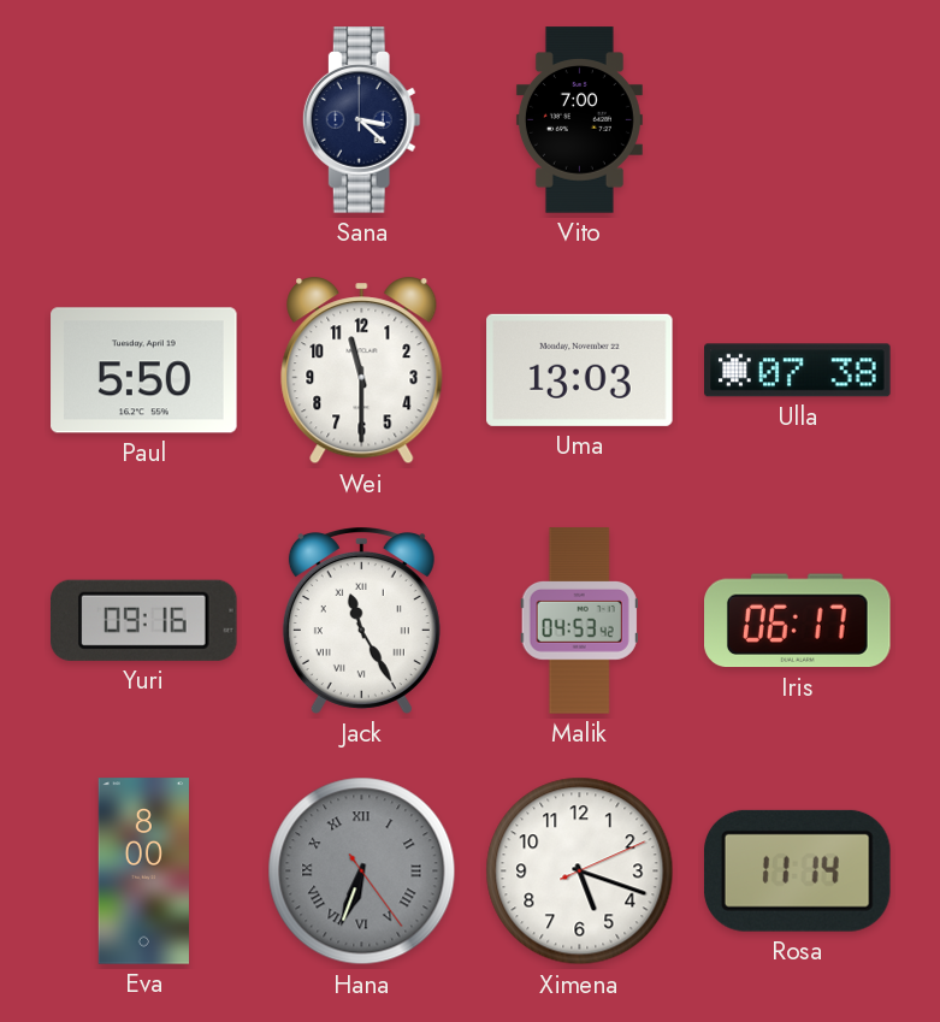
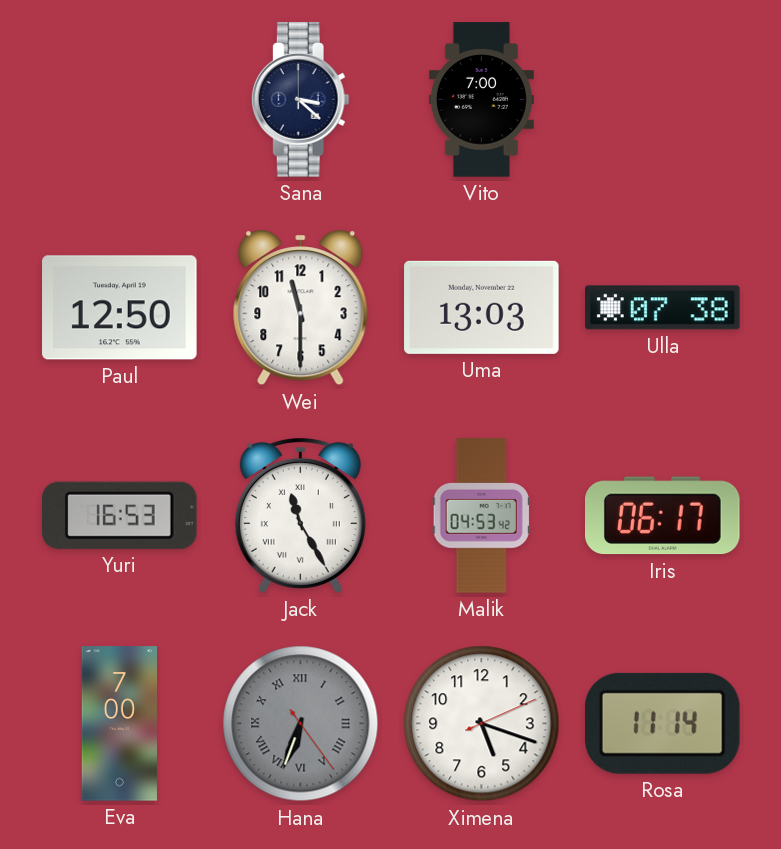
Paul: 5:50 -> 12:50
Yuri: 09:16 -> 16:53
Eva: 8:00 -> 7:00
